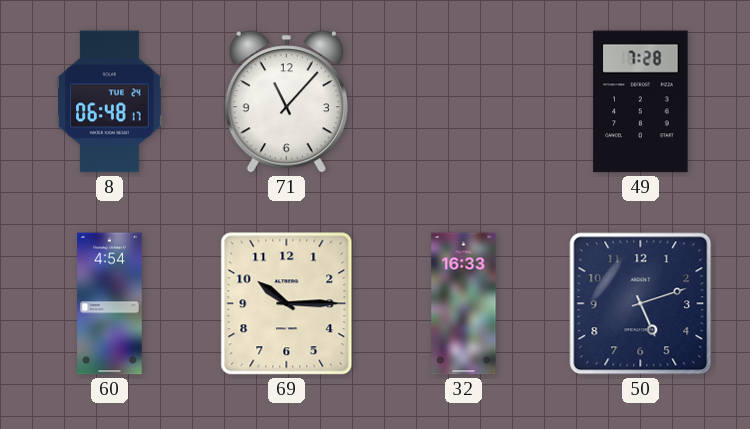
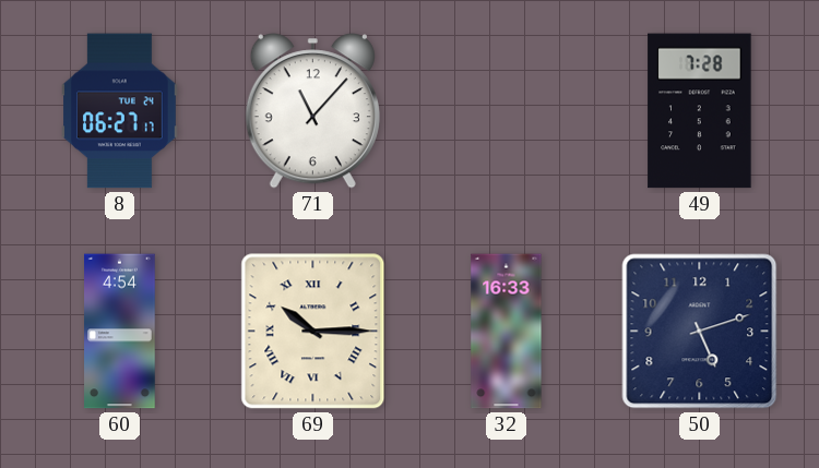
8: 06:48 -> 06:27
69 numerals: Arabic -> Roman
